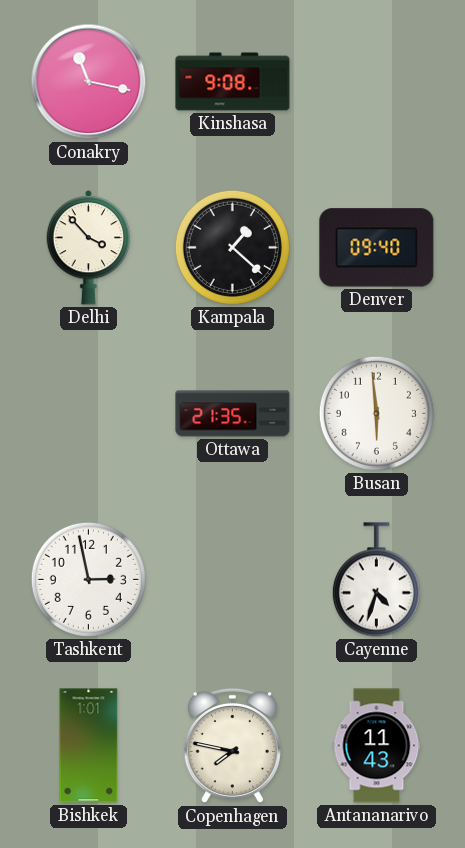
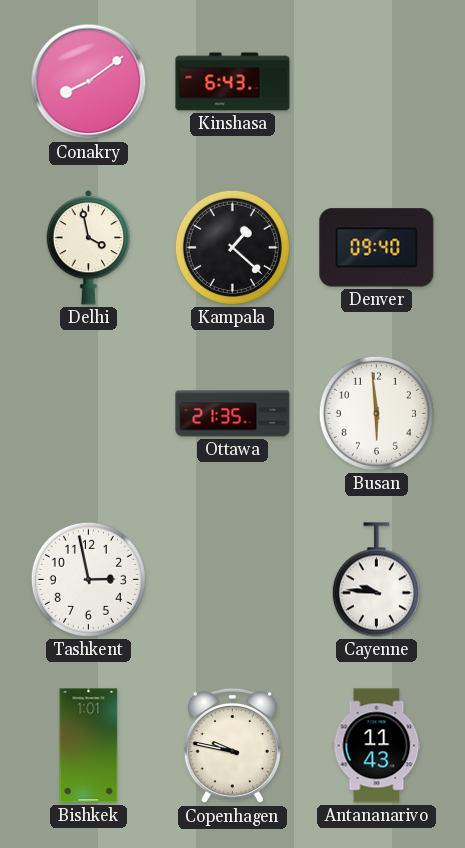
Conakry: 11:17 -> 8:09
Kinshasa: 9:08 -> 6:43
Delhi: 3:53 -> 3:58
Cayenne: 4:33 -> 9:46
Copenhagen: 7:47 -> 9:47
